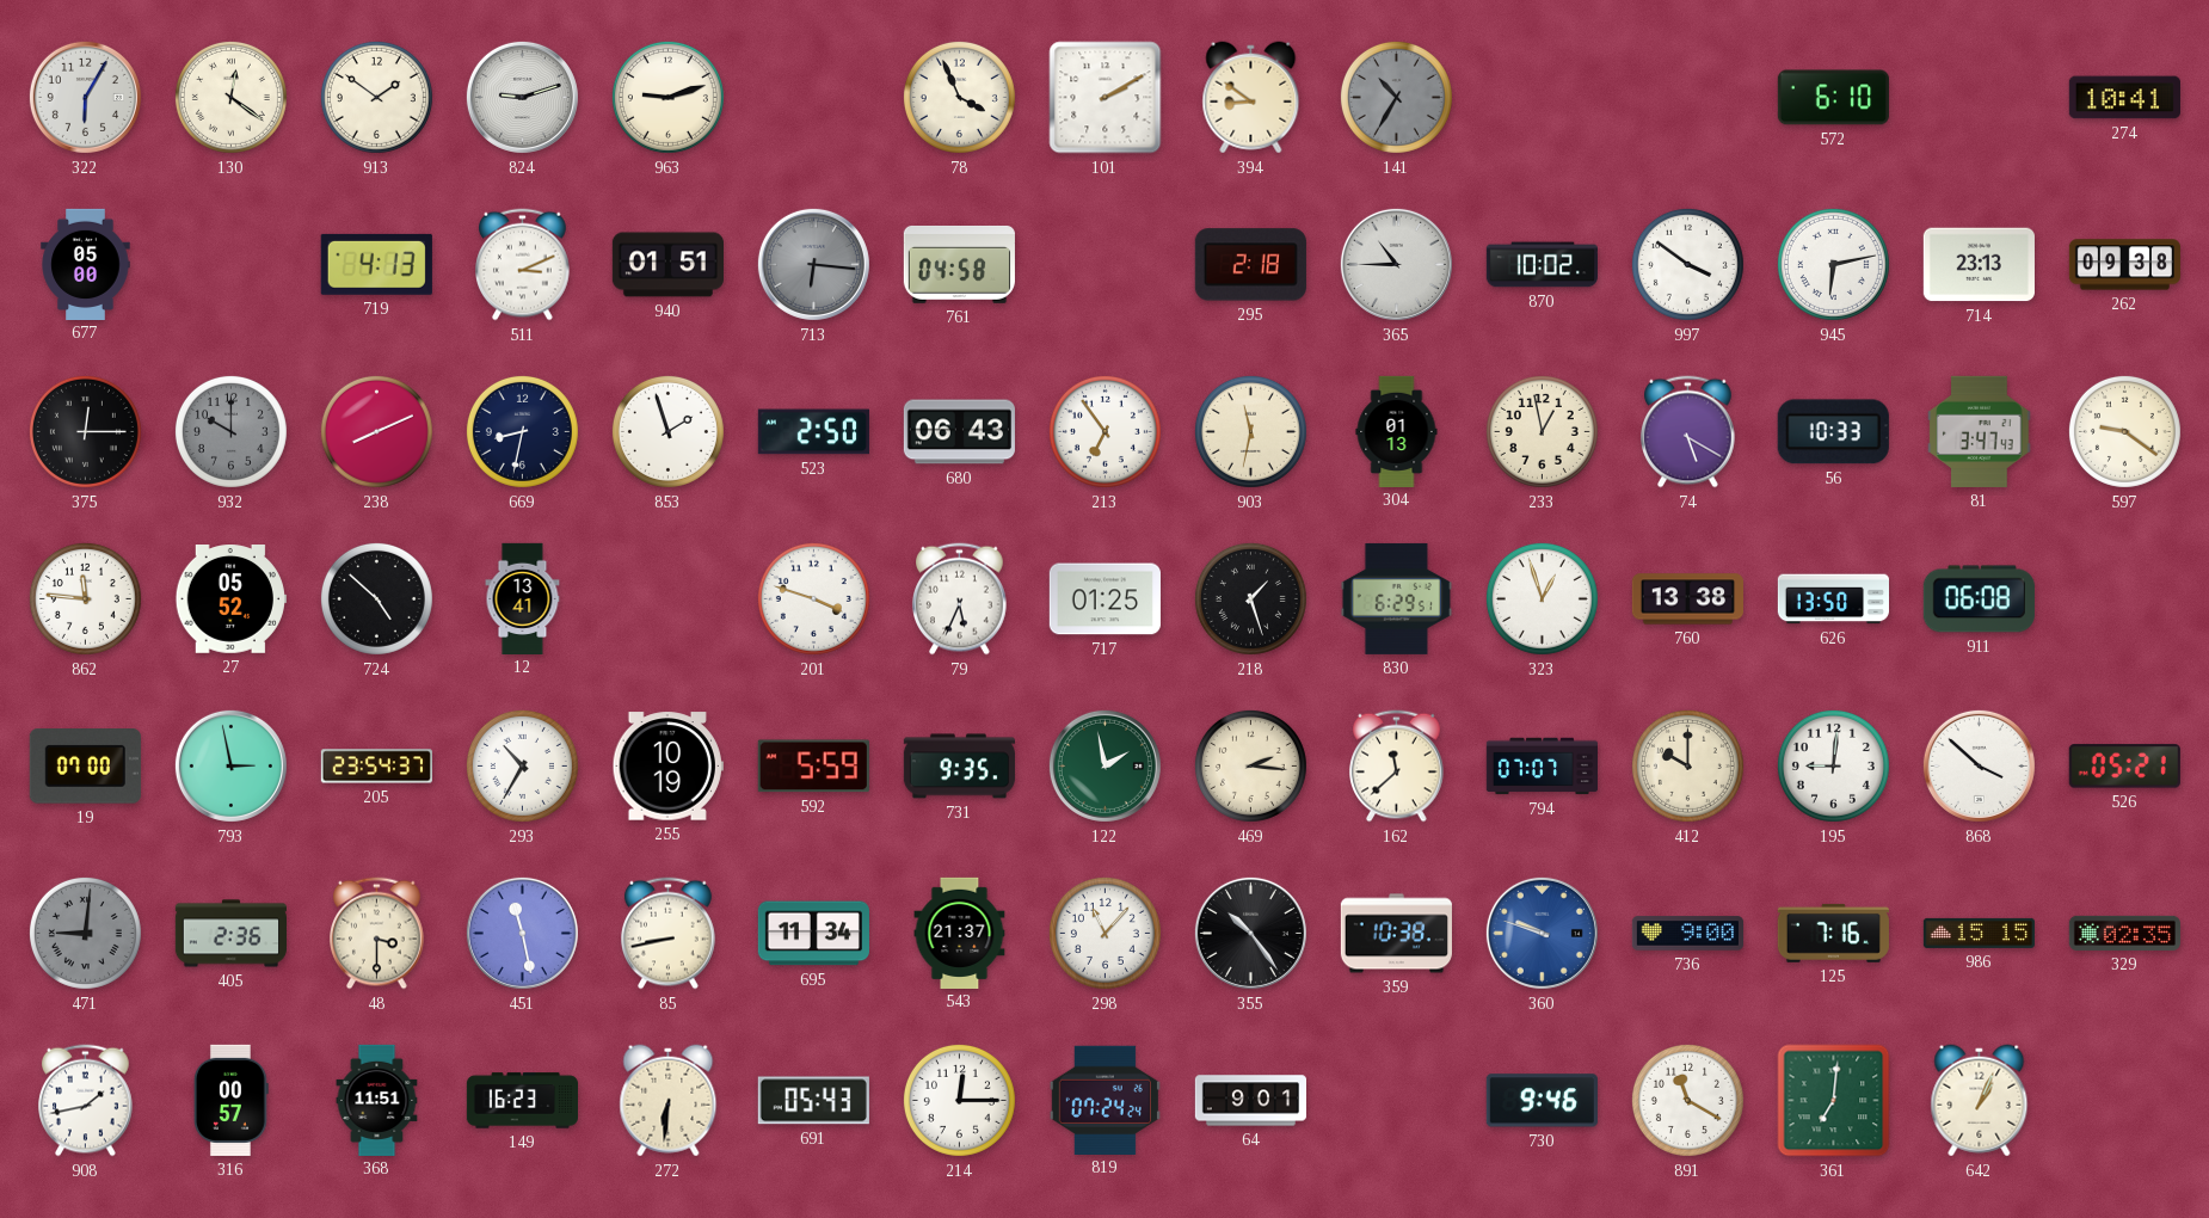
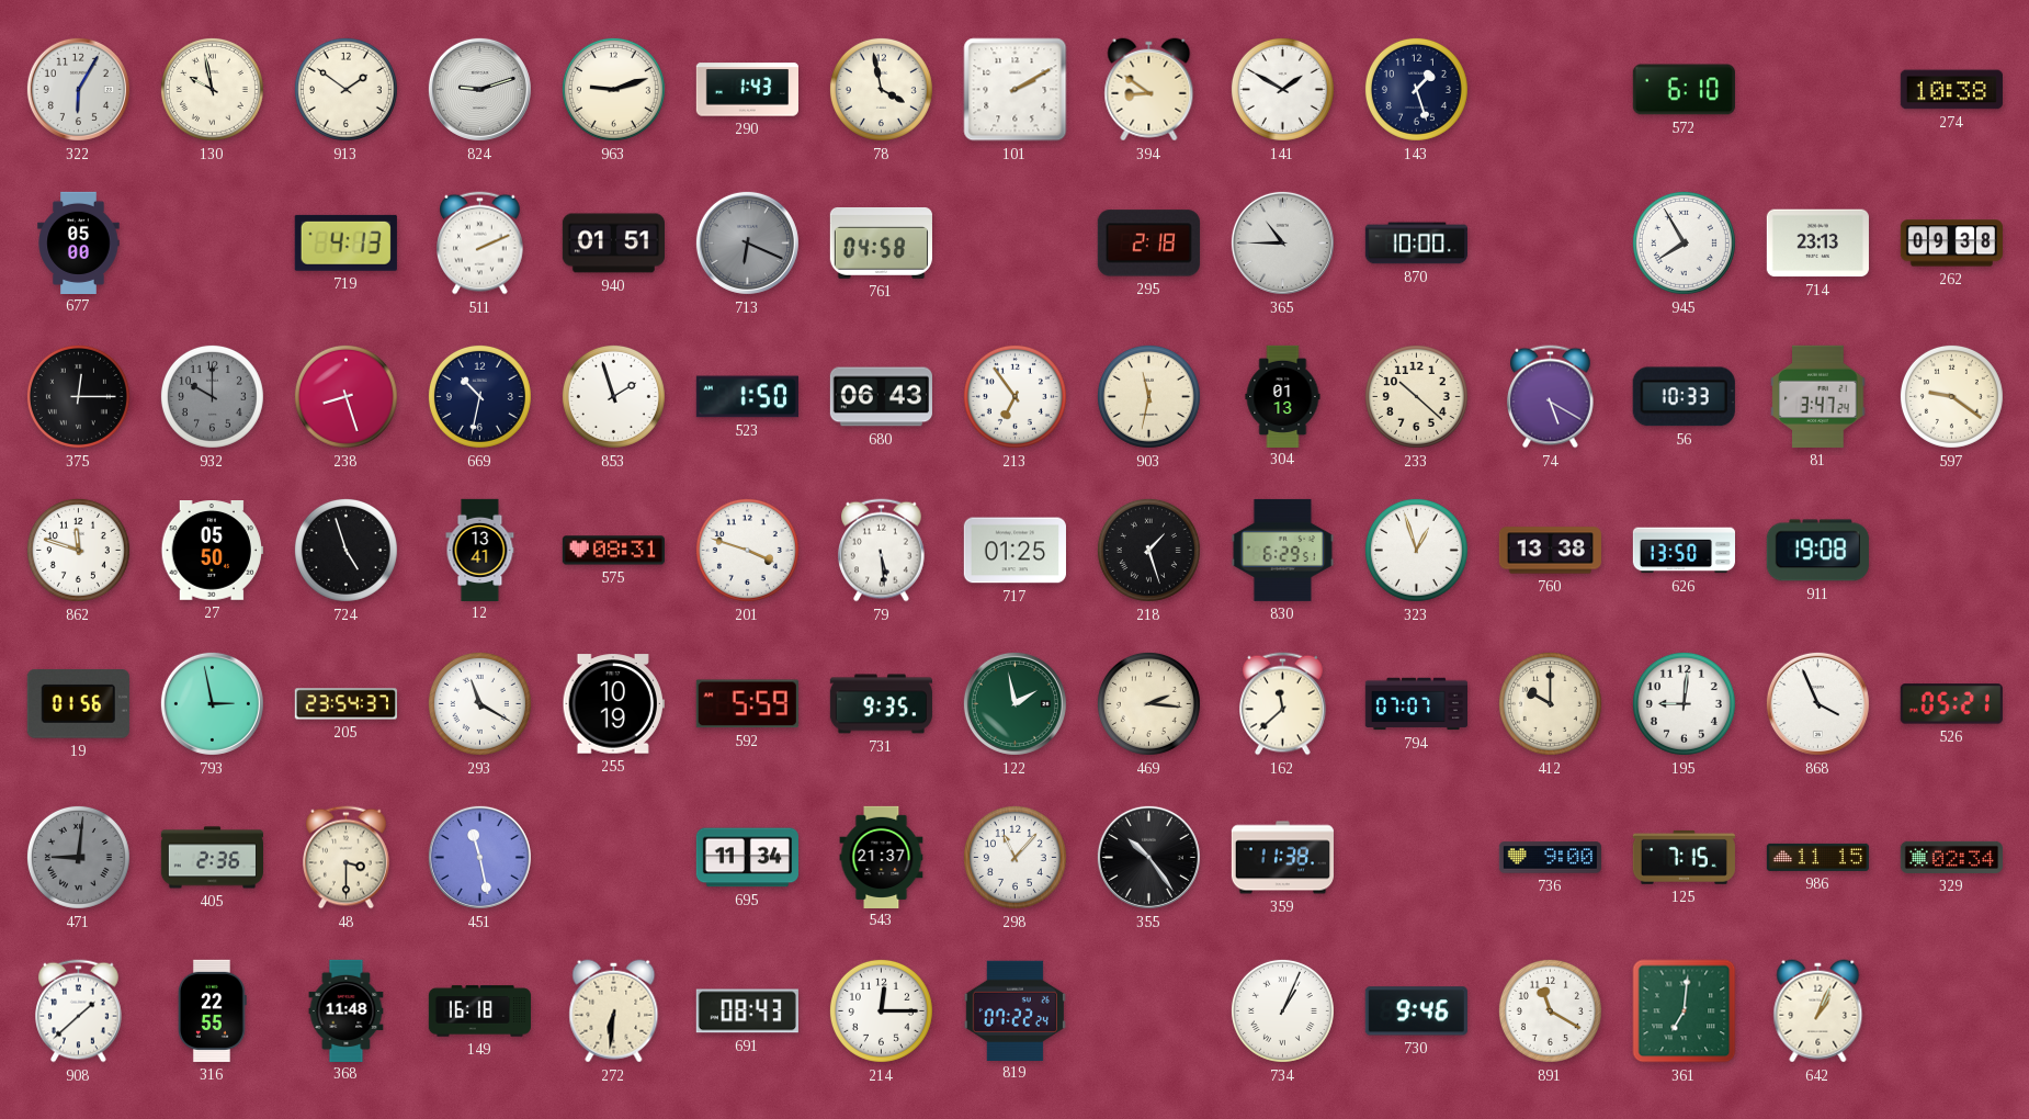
130: 12:21 -> 9:58
290: none -> 1:43
78: 3:56 -> 3:58
141: 10:35 -> 1:50
141 dial: grey -> white
143: none -> 1:27
274: 10:41 -> 10:38
511: 3:11 -> 2:11
713: 6:16 -> 6:19
870: 10:02 -> 10:00
997: 3:51 -> none
945: 6:13 -> 7:55
238: 8:11 -> 8:27
669: 8:32 -> 10:32
523: 2:50 -> 1:50
233: 12:58 -> 10:22
81: 3:47:43 -> 3:47:24
862: 11:46 -> 11:48
27: 05:52 -> 05:50
724: 4:52 -> 4:57
575: none -> 08:31
79: 5:34 -> 5:29
911: 06:08 -> 19:08
19: 07:00 -> 01:56
293: 10:35 -> 11:20
868: 3:52 -> 3:56
85: 8:43 -> none
359: 10:38 -> 11:38
360: 9:48 -> none
125: 7:16 -> 7:15
986: 15:15 -> 11:15
329: 02:35 -> 02:34
908: 1:43 -> 1:38
316: 00:57 -> 22:55
368: 11:51 -> 11:48
149: 16:23 -> 16:18
691: 05:43 -> 08:43
819: 07:24 -> 07:22
64: 9:01 -> none
734: none -> 1:04
